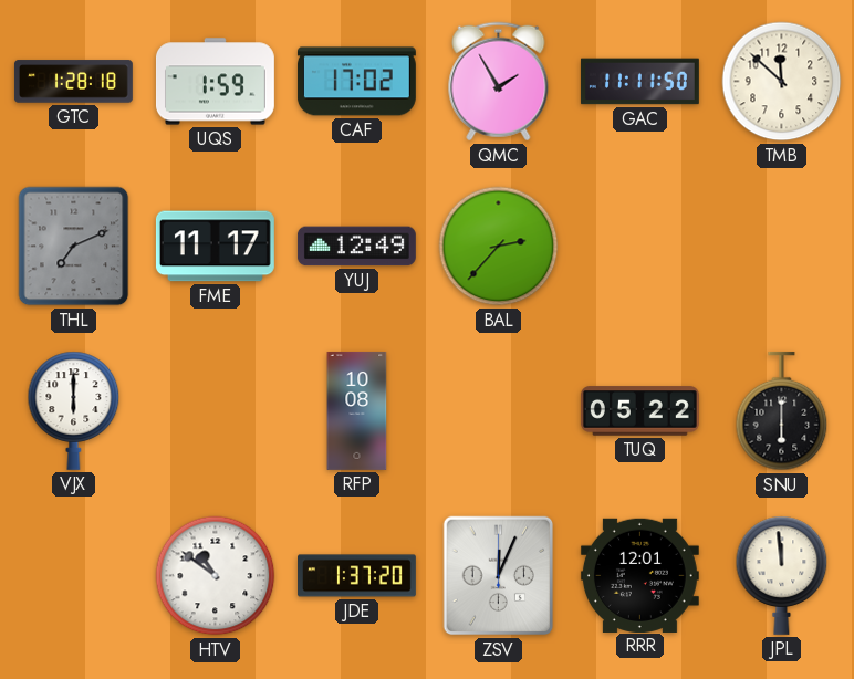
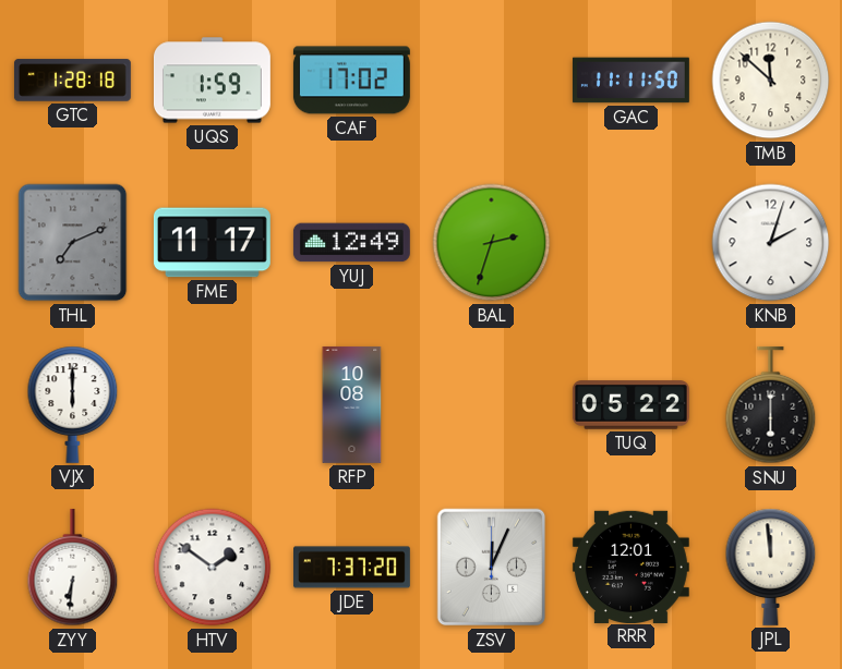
QMC: 1:55 -> none
BAL: 2:37 -> 2:33
KNB: none -> 2:03
ZYY: none -> 6:31
HTV: 10:51 -> 1:51
JDE: 1:37 -> 7:37
